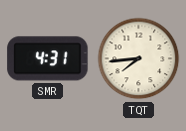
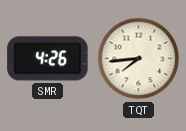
SMR: 4:31 -> 4:26
